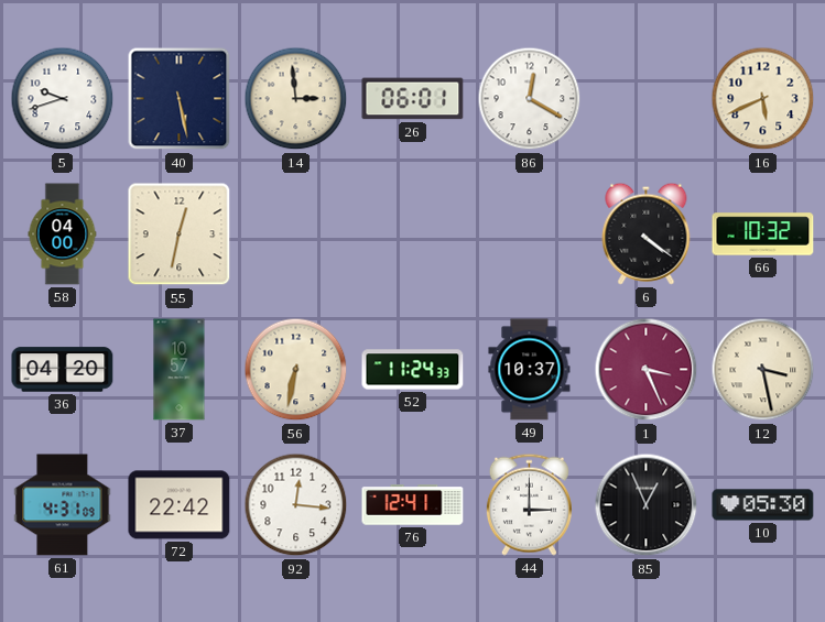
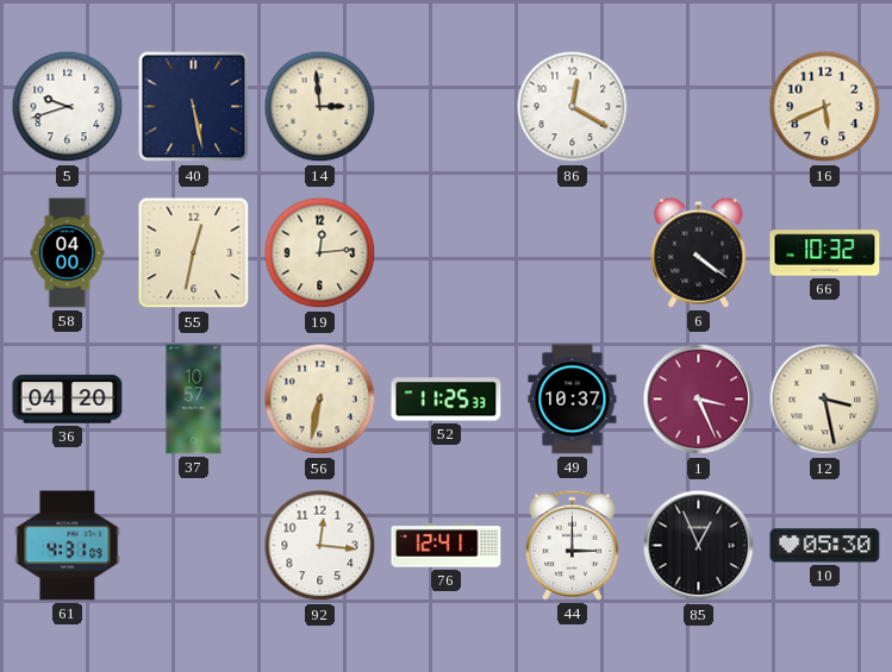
26: 06:01 -> none
19: none -> 12:14
52: 11:24 -> 11:25
72: 22:42 -> none
